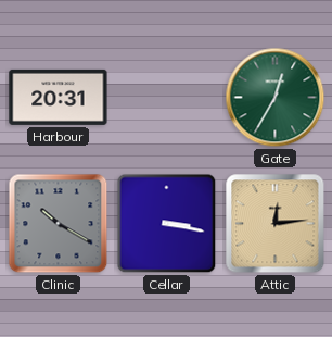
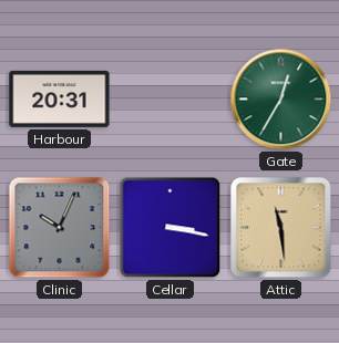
Clinic: 10:20 -> 10:04
Attic: 12:14 -> 11:29
